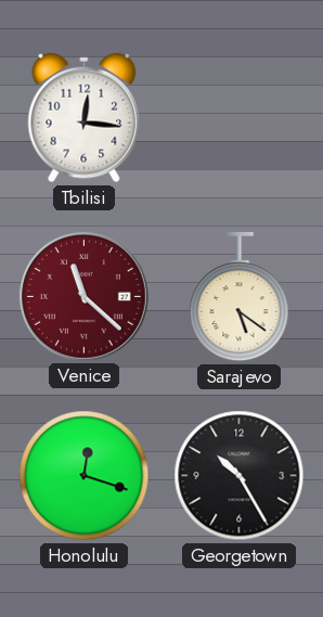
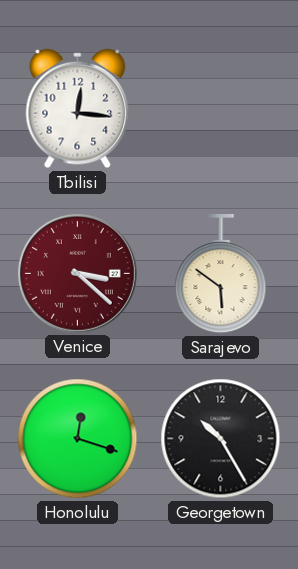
Venice: 11:22 -> 3:22
Sarajevo: 5:21 -> 5:51
